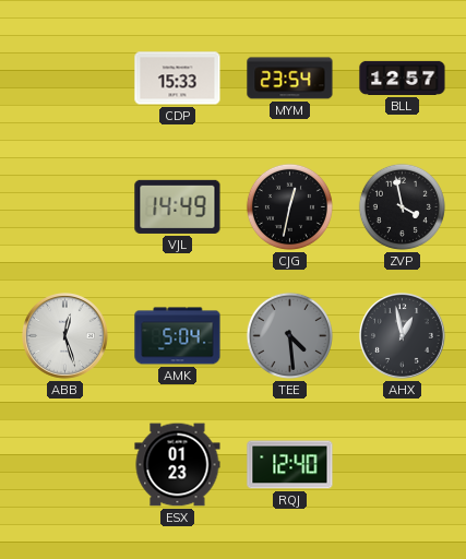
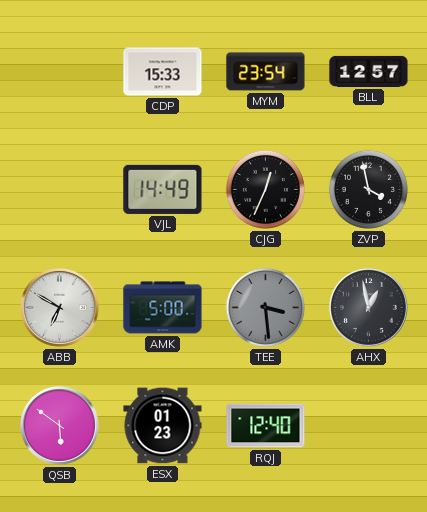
CJG: 12:32 -> 12:34
ABB: 12:27 -> 6:50
AMK: 5:04 -> 5:00
TEE: 4:29 -> 3:29
QSB: none -> 5:51
